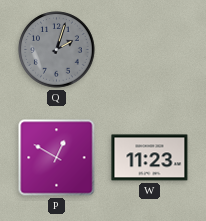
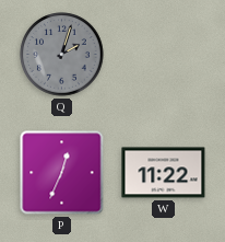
P: 12:50 -> 12:34
W: 11:23 -> 11:22
